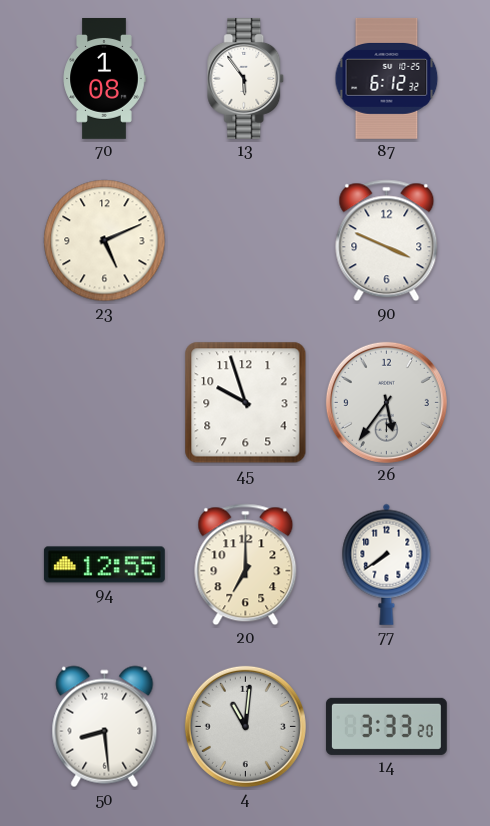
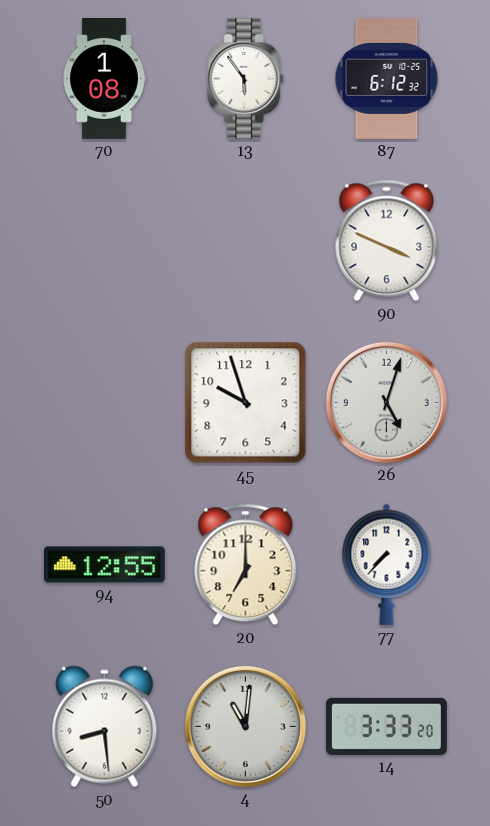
23: 5:11 -> none
26: 5:36 -> 5:03
77: 7:39 -> 7:37
